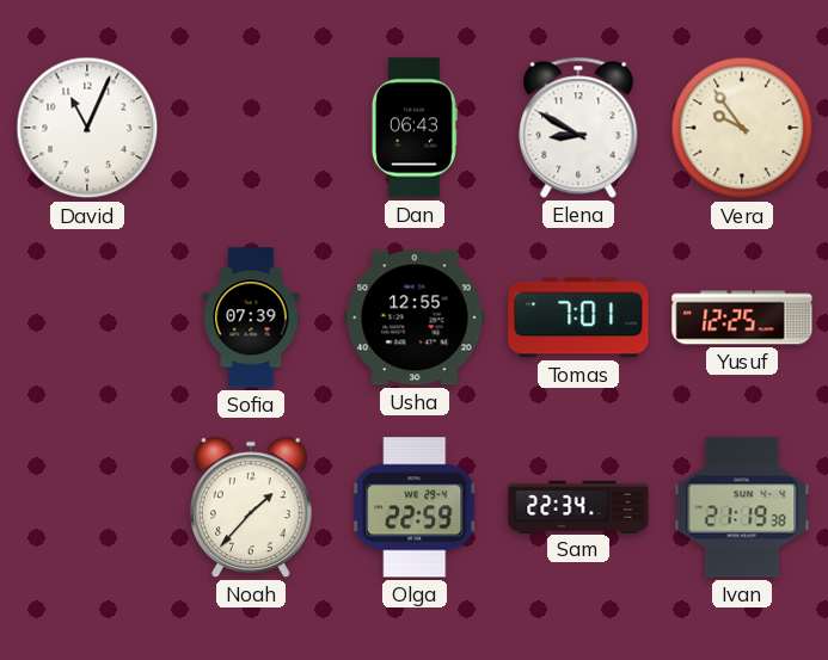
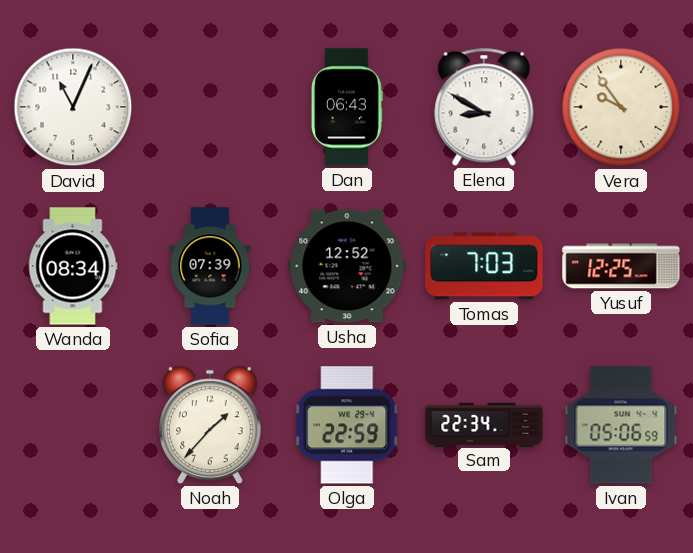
Wanda: none -> 08:34
Usha: 12:55 -> 12:52
Tomas: 7:01 -> 7:03
Ivan: 21:19 -> 05:06
